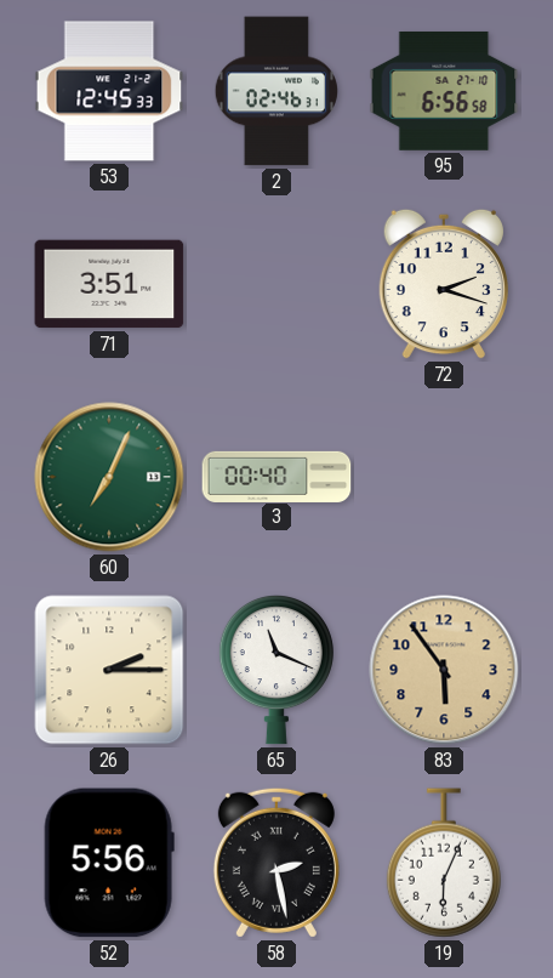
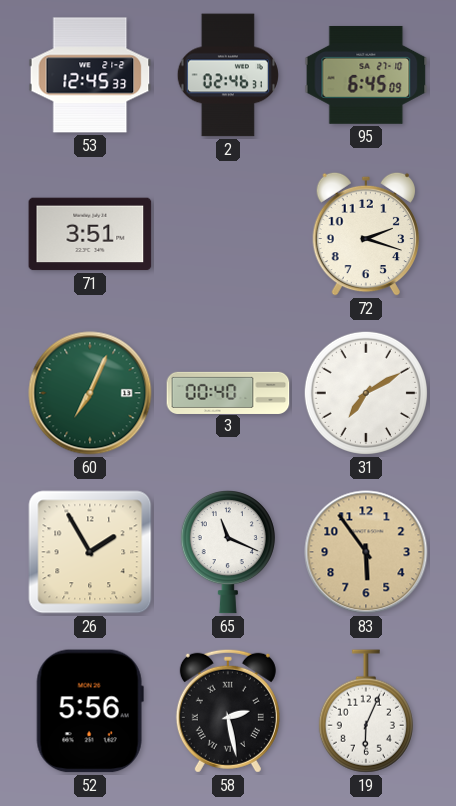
95: 6:56 -> 6:45
31: none -> 7:10
26: 2:15 -> 1:55
